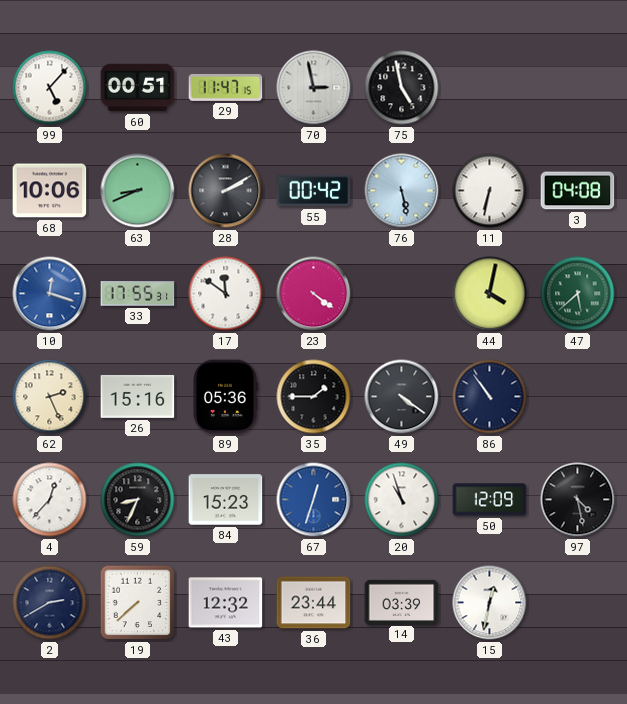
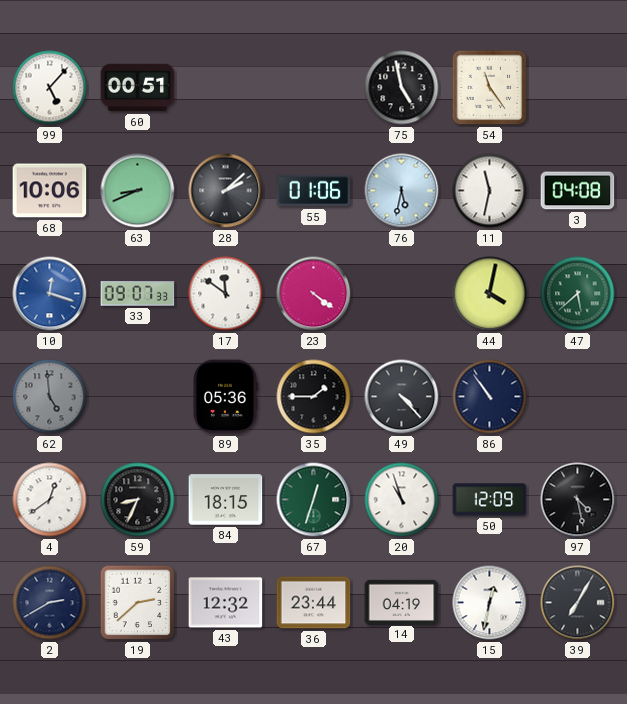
29: 11:47 -> none
70: 2:58 -> none
54: none -> 11:24
28: 2:10 -> 2:08
55: 00:42 -> 01:06
76: 5:28 -> 5:32
11: 6:32 -> 11:32
33: 17:55 -> 09:07
62: 2:26 -> 4:59
62 dial: cream -> grey
26: 15:16 -> none
49: 4:21 -> 4:23
4: 12:37 -> 12:39
84: 15:23 -> 18:15
67 dial: blue -> green
19: 7:38 -> 2:38
14: 03:39 -> 04:19
39: none -> 7:05
